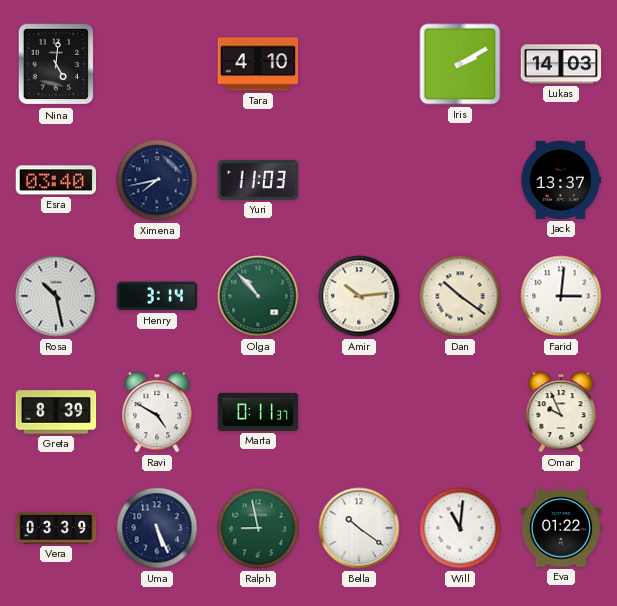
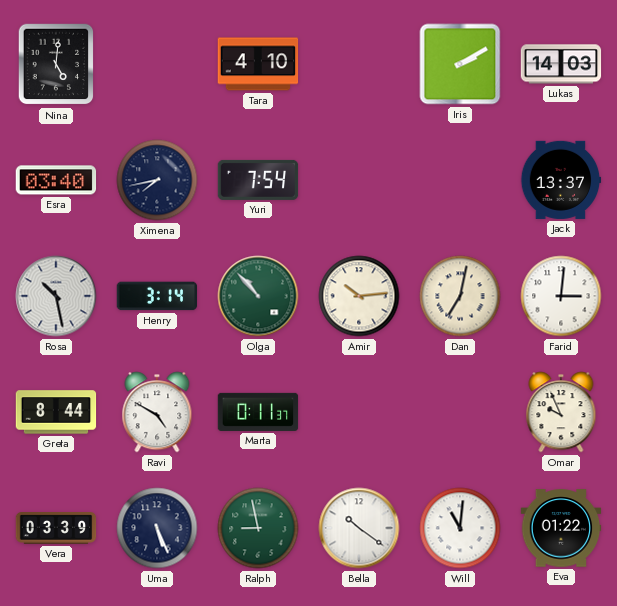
Yuri: 11:03 -> 7:54
Dan: 10:21 -> 7:02
Greta: 8:39 -> 8:44
